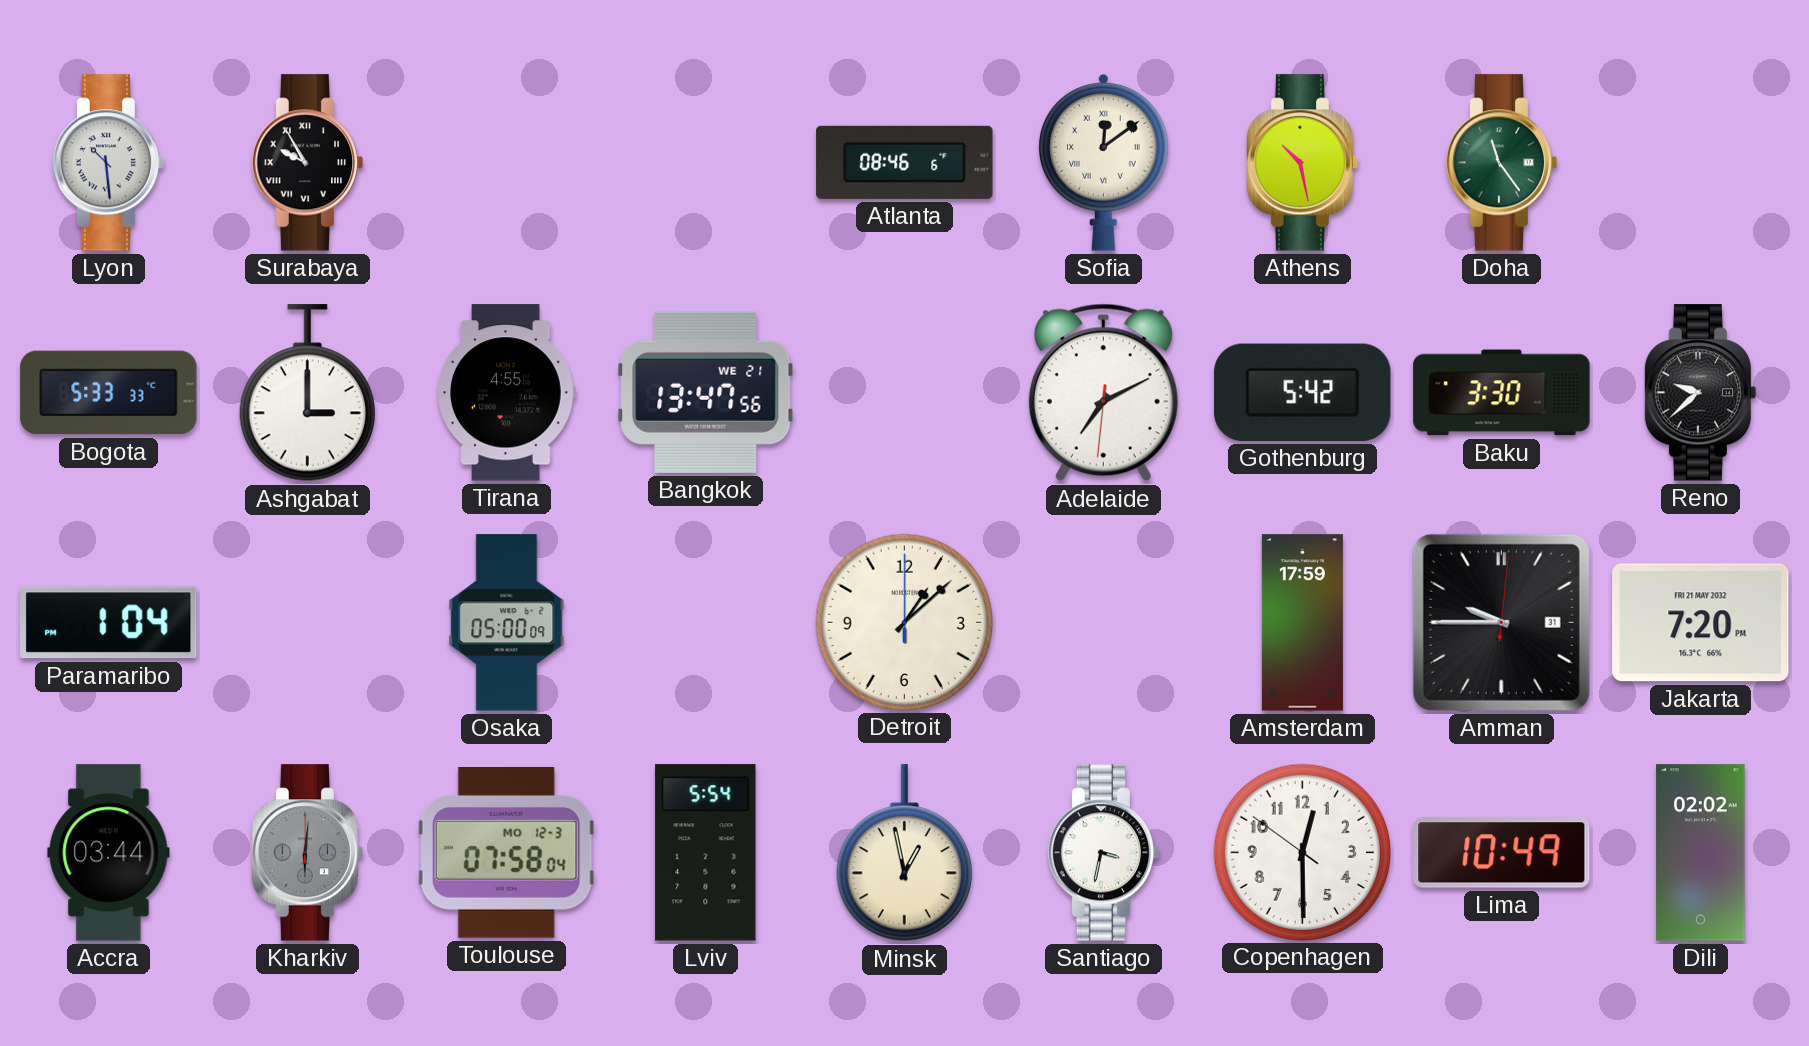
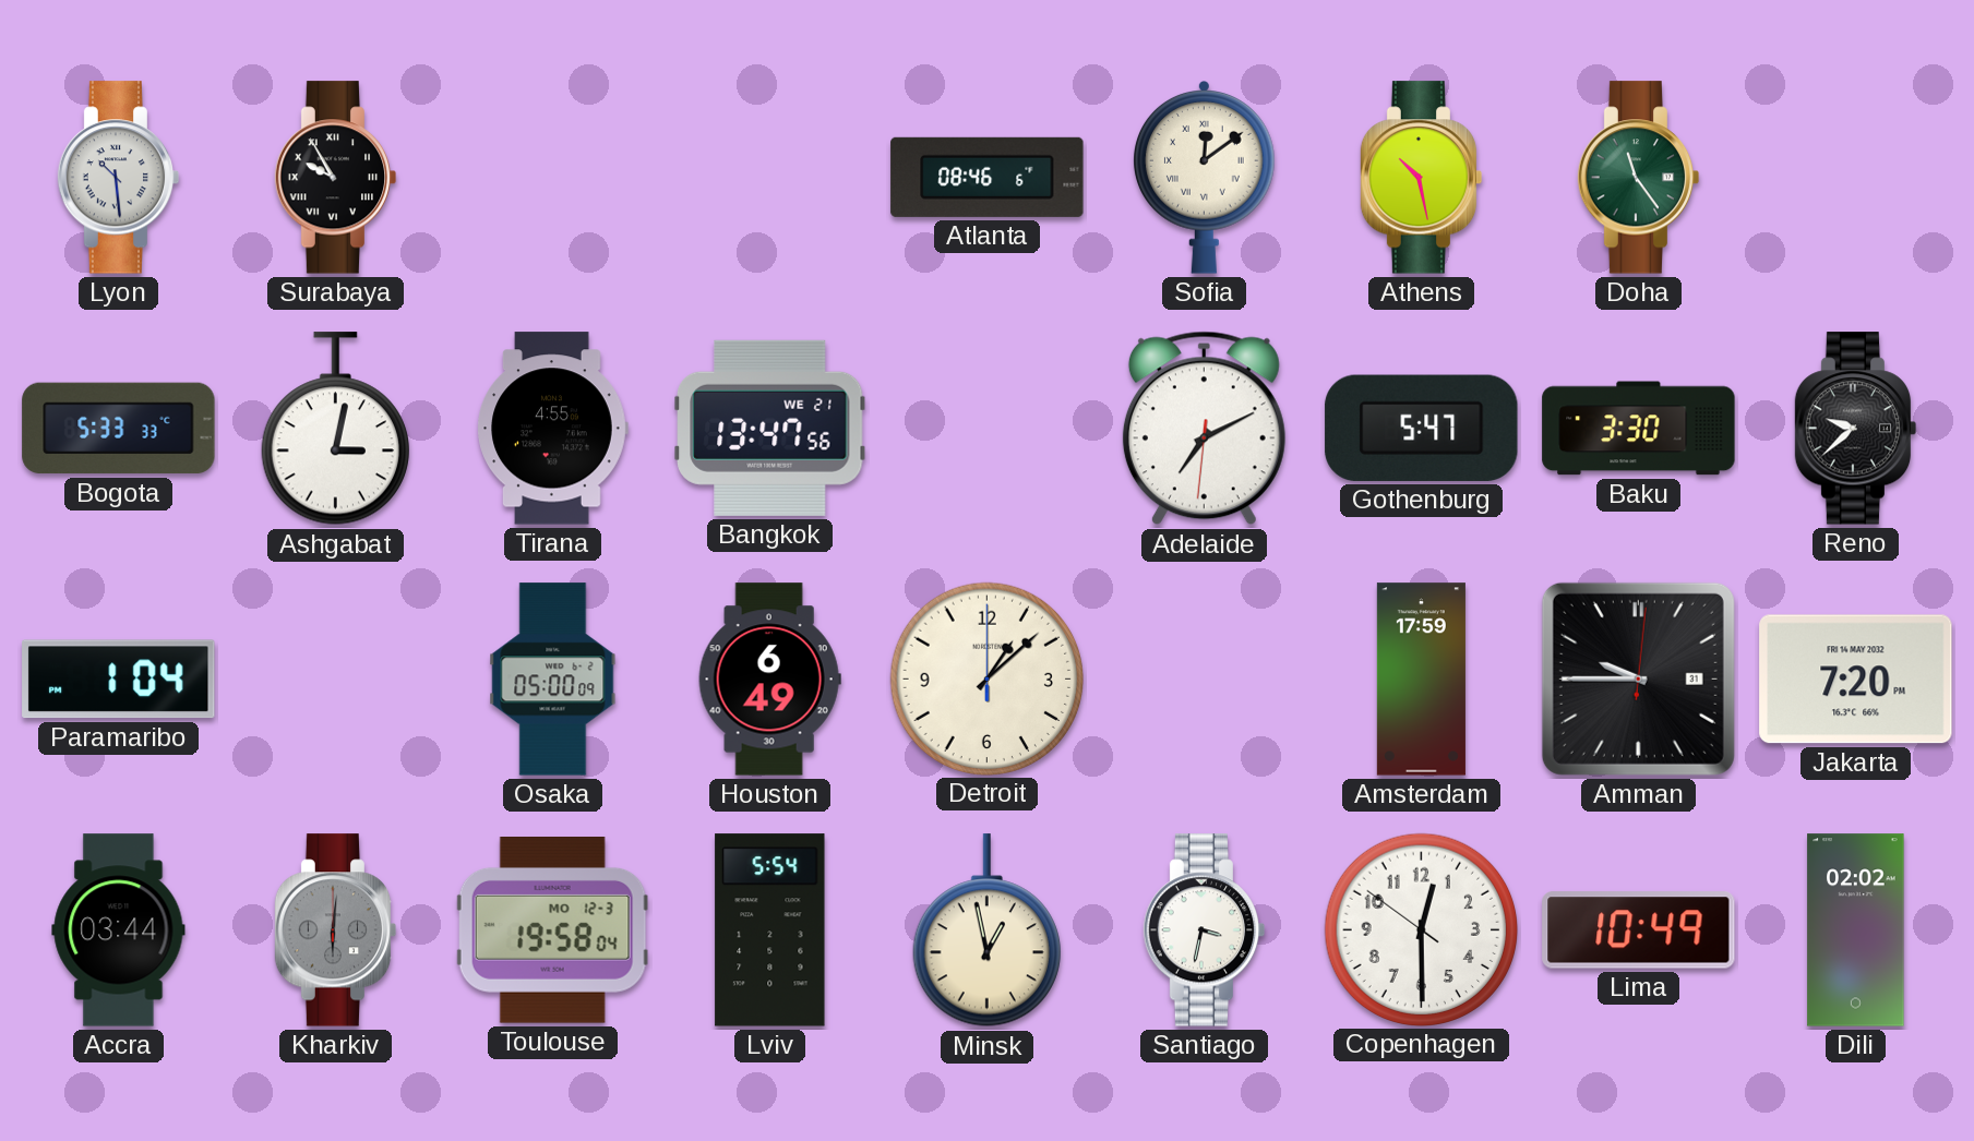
Ashgabat: 3:00 -> 3:02
Gothenburg: 5:42 -> 5:47
Houston: none -> 6:49
Jakarta date: FRI 21 MAY 2032 -> FRI 14 MAY 2032
Toulouse: 07:58 -> 19:58
